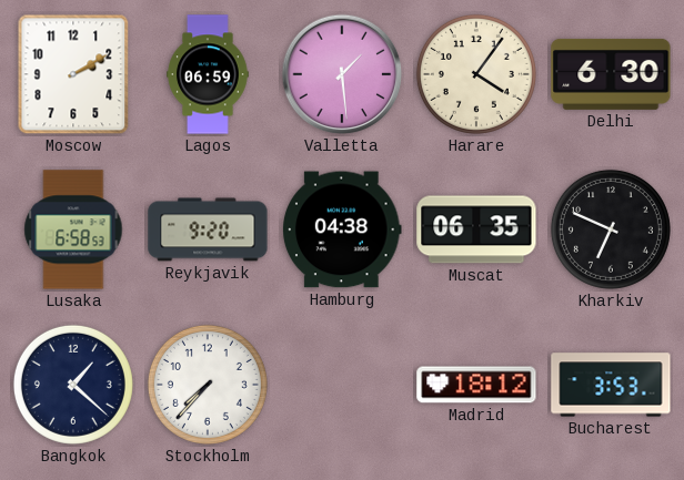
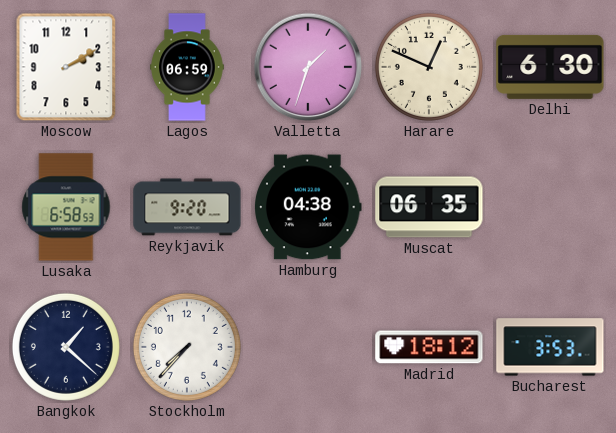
Valletta: 1:29 -> 1:33
Harare: 4:06 -> 12:49
Kharkiv: 6:49 -> none
